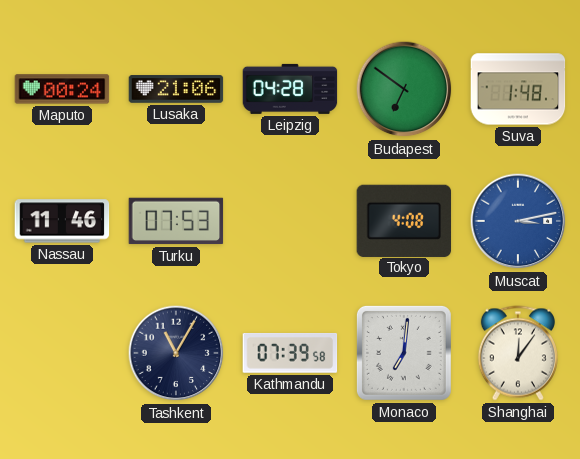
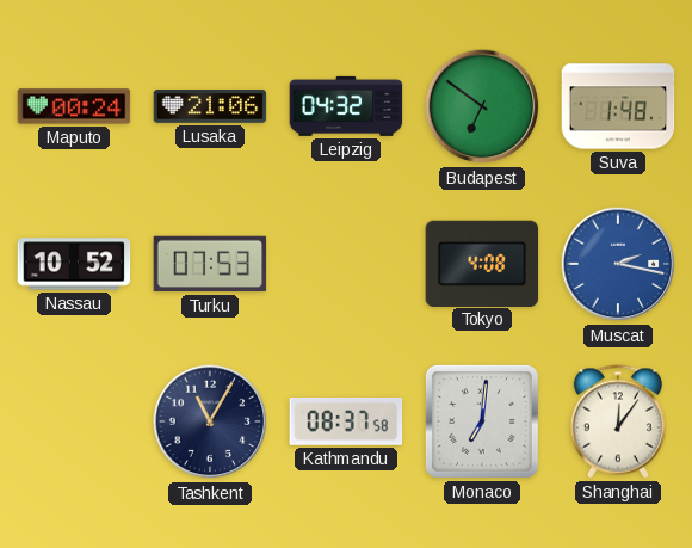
Leipzig: 04:28 -> 04:32
Nassau: 11:46 -> 10:52
Muscat: 3:13 -> 2:17
Kathmandu: 07:39 -> 08:37
